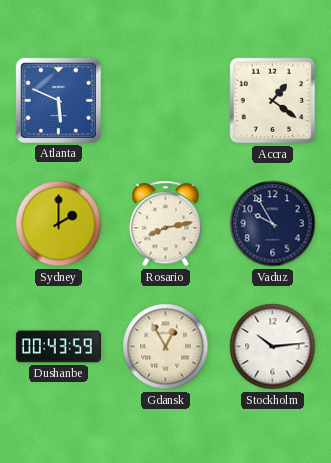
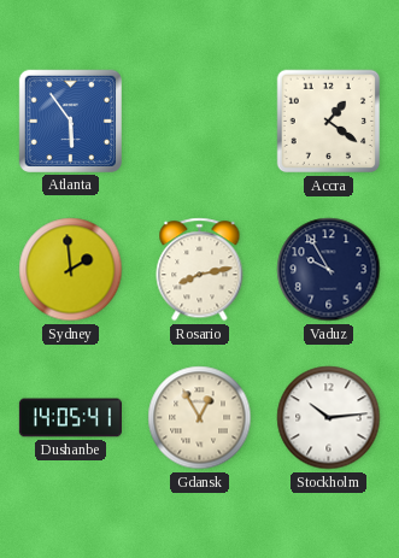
Atlanta: 5:49 -> 5:54
Sydney: 2:00 -> 1:59
Dushanbe: 00:43 -> 14:05
